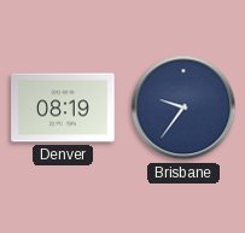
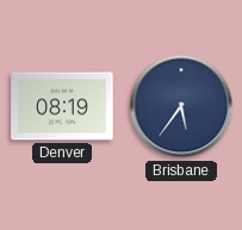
Brisbane: 9:36 -> 5:36
